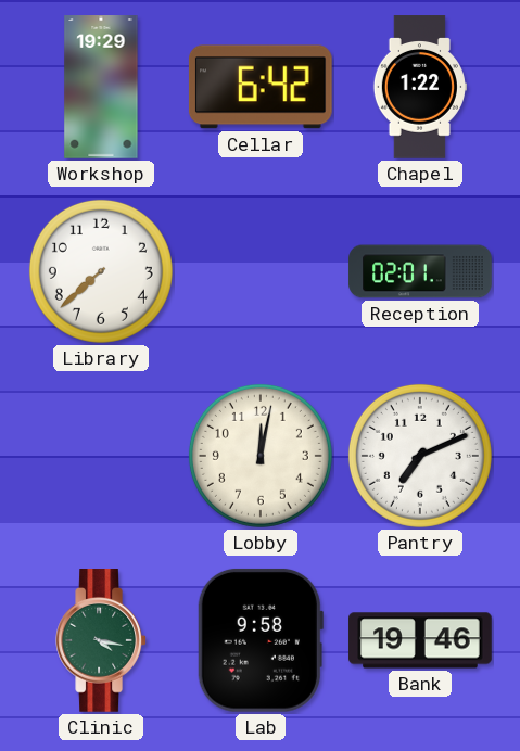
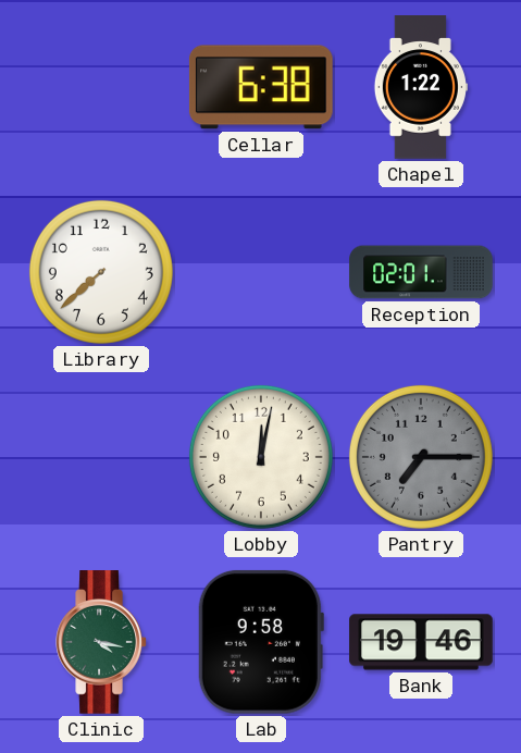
Workshop: 19:29 -> none
Cellar: 6:42 -> 6:38
Pantry: 7:11 -> 7:15
Pantry dial: white -> grey
